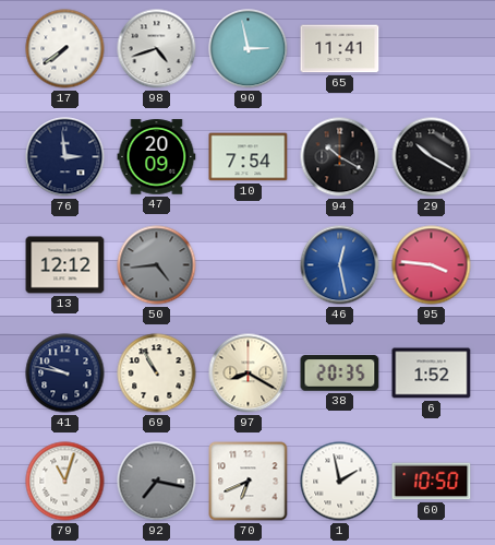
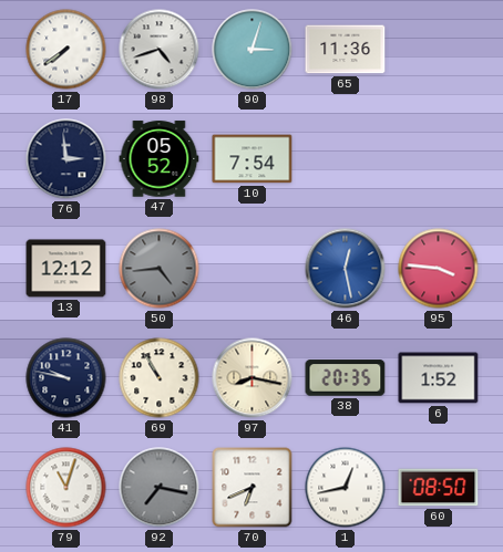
90: 2:58 -> 3:03
65: 11:41 -> 11:36
47: 20:09 -> 05:52
94: 10:20 -> none
29: 10:20 -> none
97: 8:20 -> 8:17
1: 1:58 -> 12:43
60: 10:50 -> 08:50
